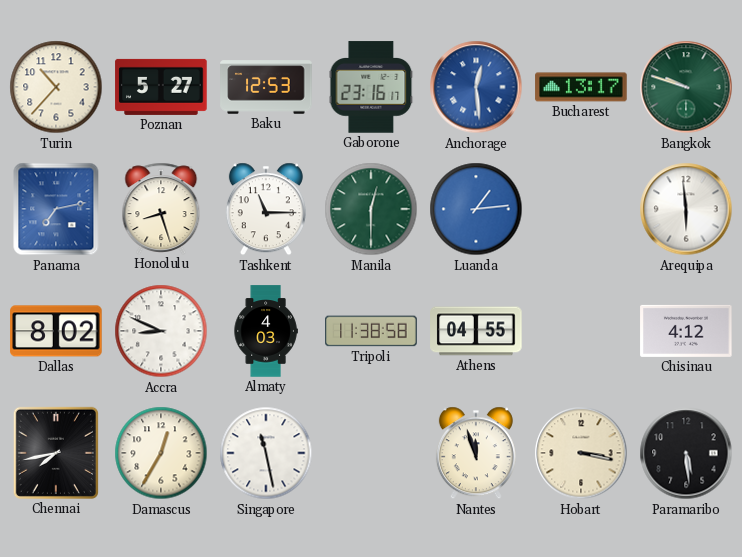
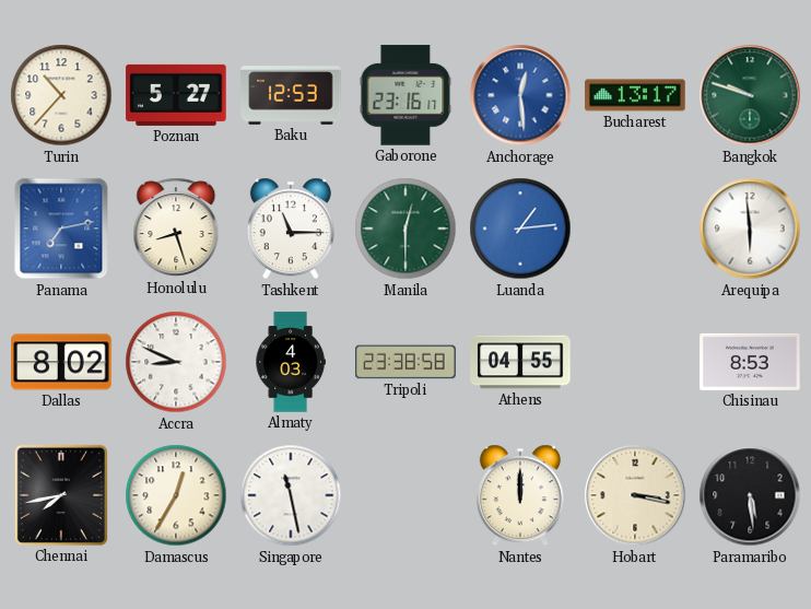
Tripoli: 11:38 -> 23:38
Chisinau: 4:12 -> 8:53
Nantes: 11:57 -> 12:00
